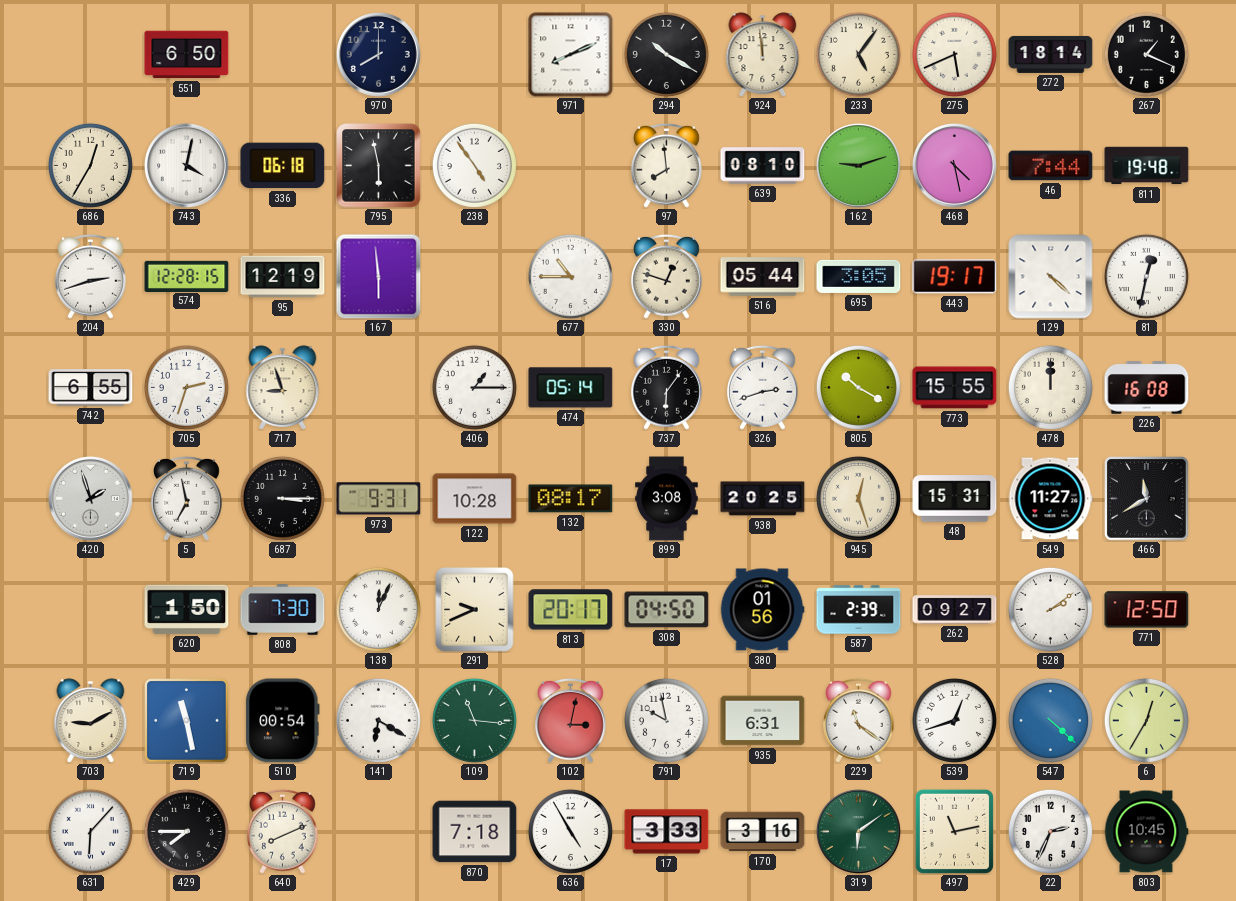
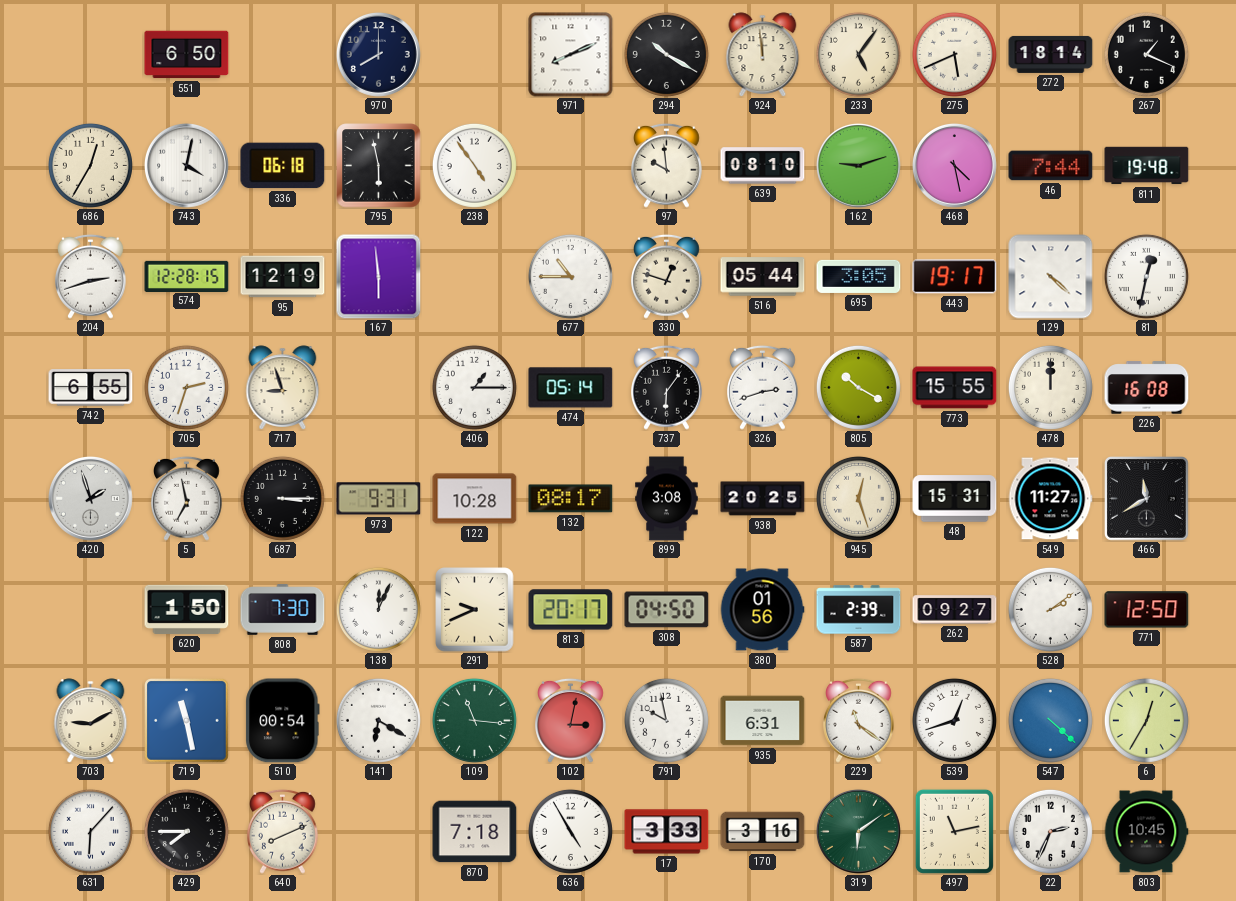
97: 7:59 -> 9:59
